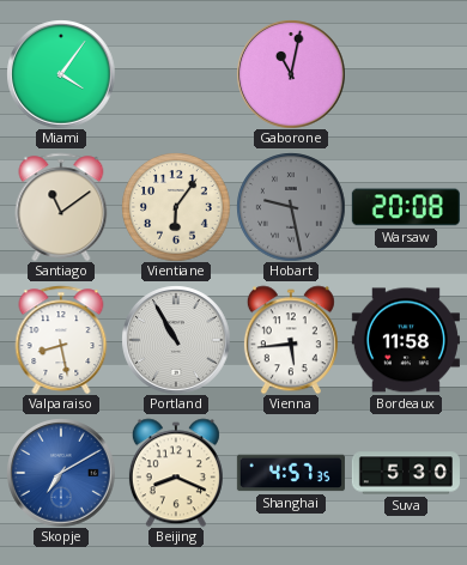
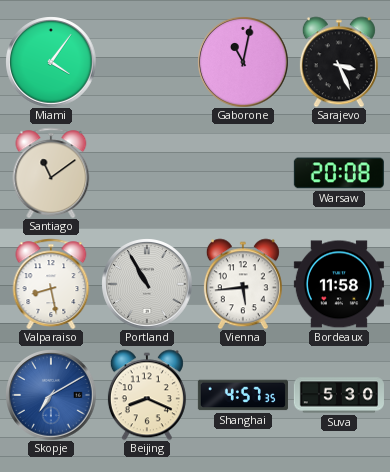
Sarajevo: none -> 3:26
Vientiane: 6:06 -> none
Hobart: 9:28 -> none
